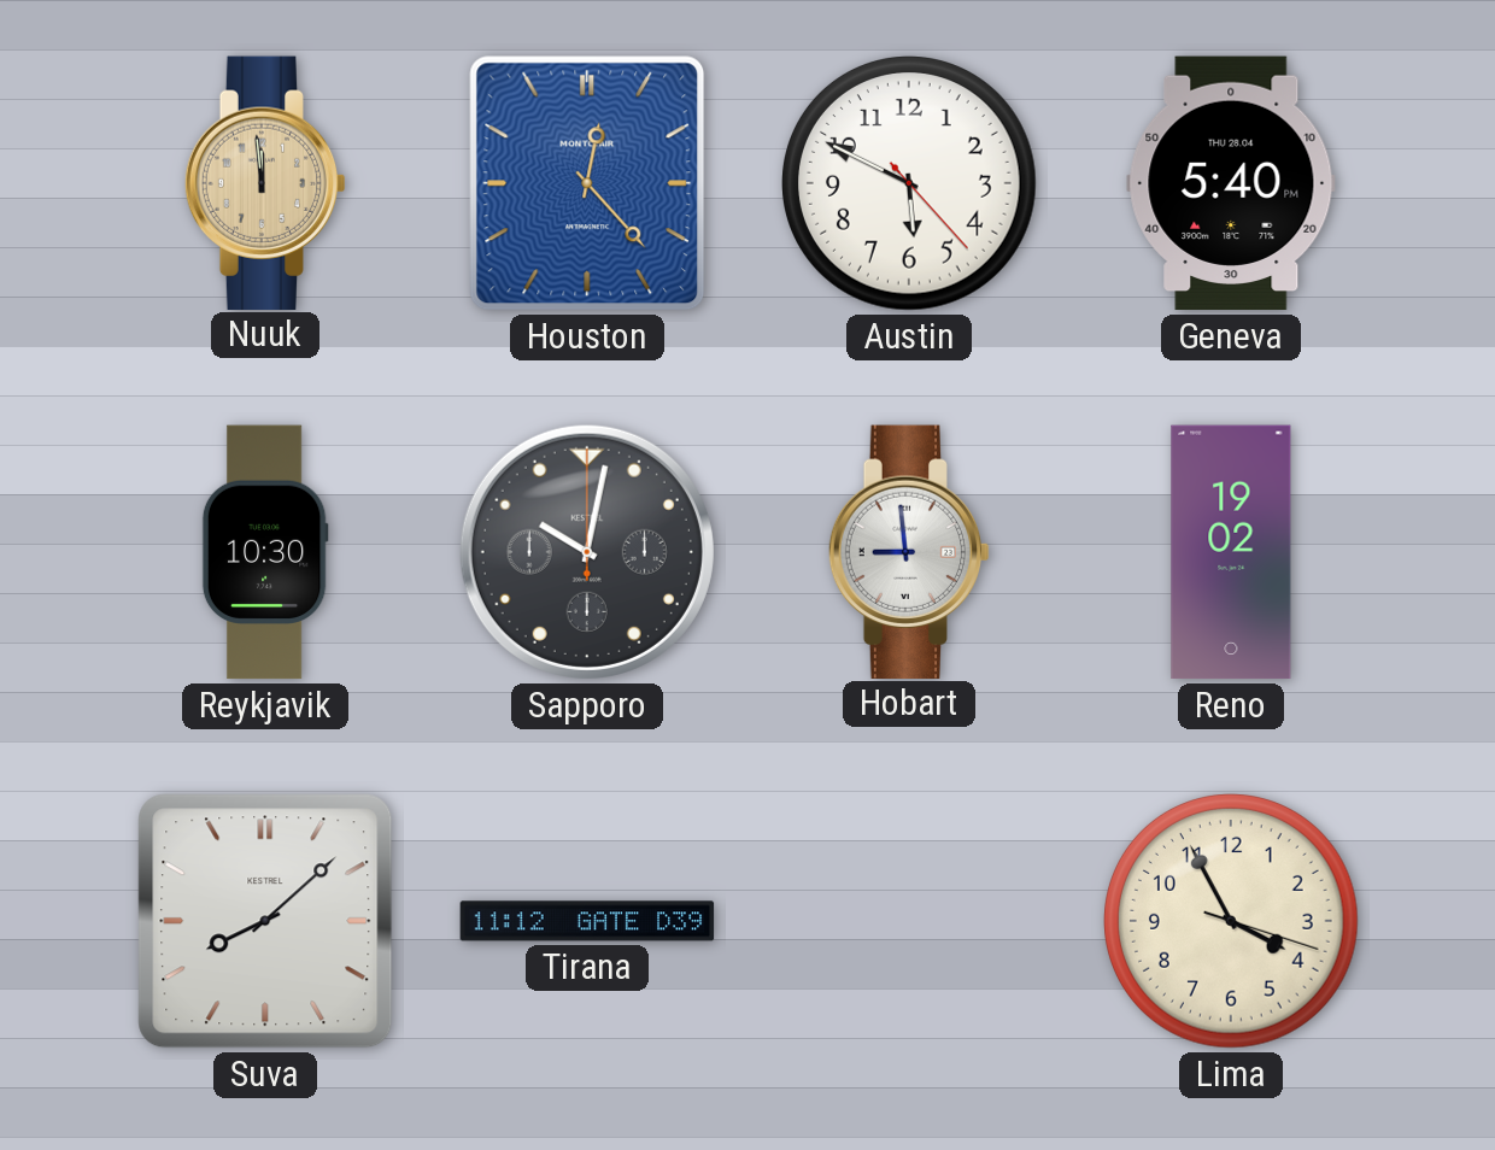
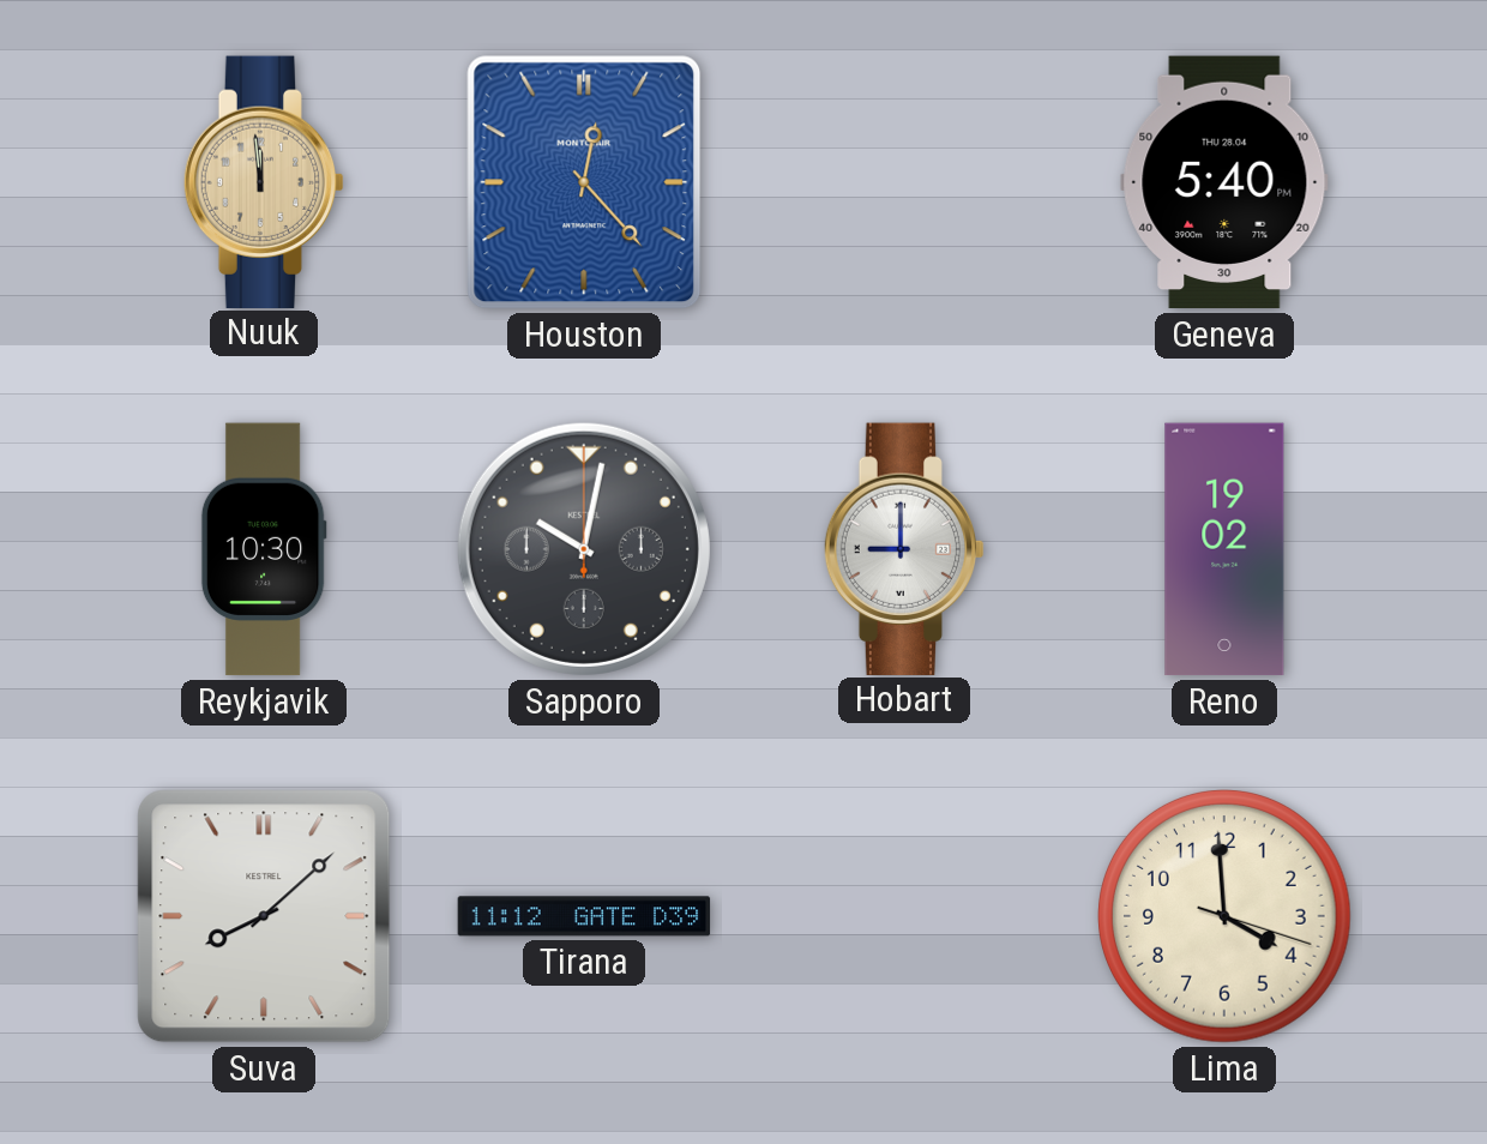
Austin: 5:49 -> none
Hobart: 8:59 -> 9:00
Lima: 3:55 -> 3:59
